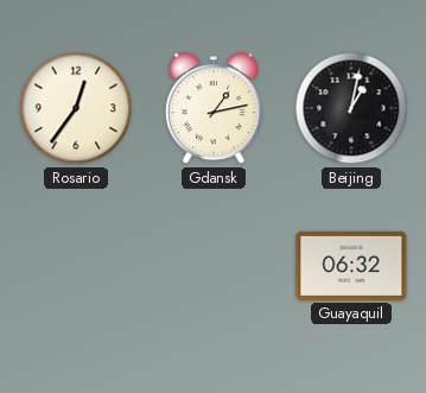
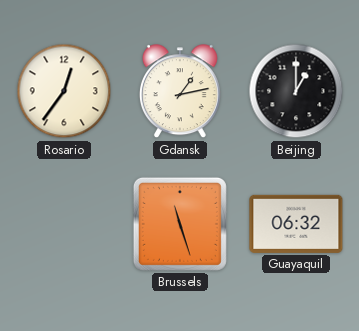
Beijing: 1:02 -> 1:00
Brussels: none -> 11:27
